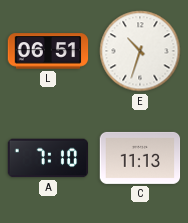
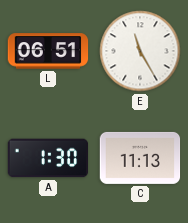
E: 10:33 -> 11:25
A: 7:10 -> 1:30
